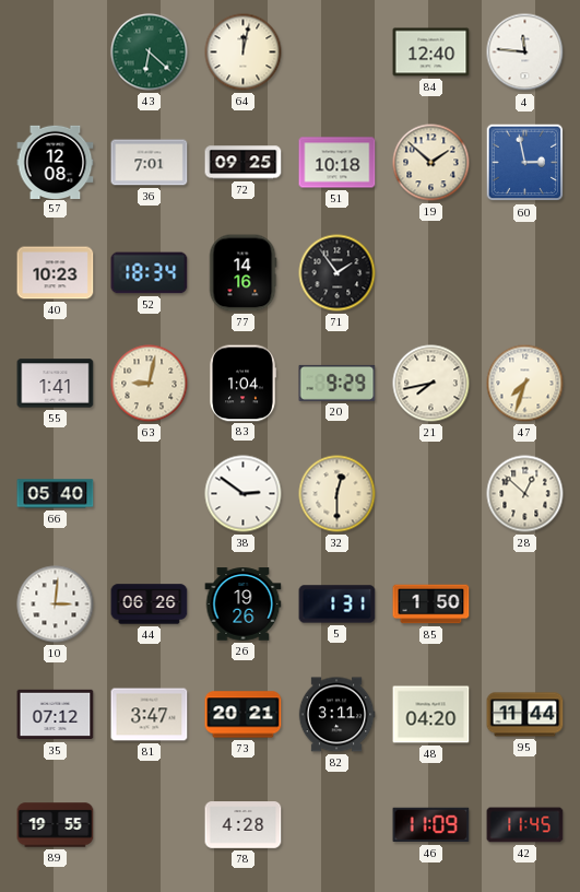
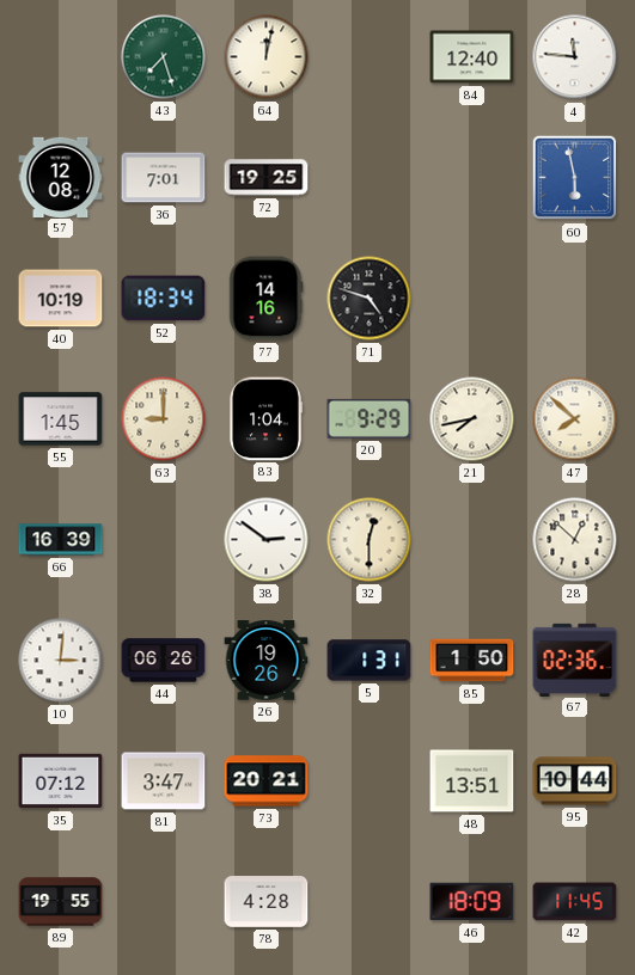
43: 6:22 -> 7:27
72: 09:25 -> 19:25
51: 10:18 -> none
19: 1:52 -> none
60: 2:58 -> 5:58
40: 10:23 -> 10:19
71: 1:54 -> 4:48
55: 1:41 -> 1:45
63: 9:02 -> 9:00
47: 7:33 -> 7:52
66: 05:40 -> 16:39
67: none -> 02:36
82: 3:11 -> none
48: 04:20 -> 13:51
95: 11:44 -> 10:44
46: 11:09 -> 18:09
